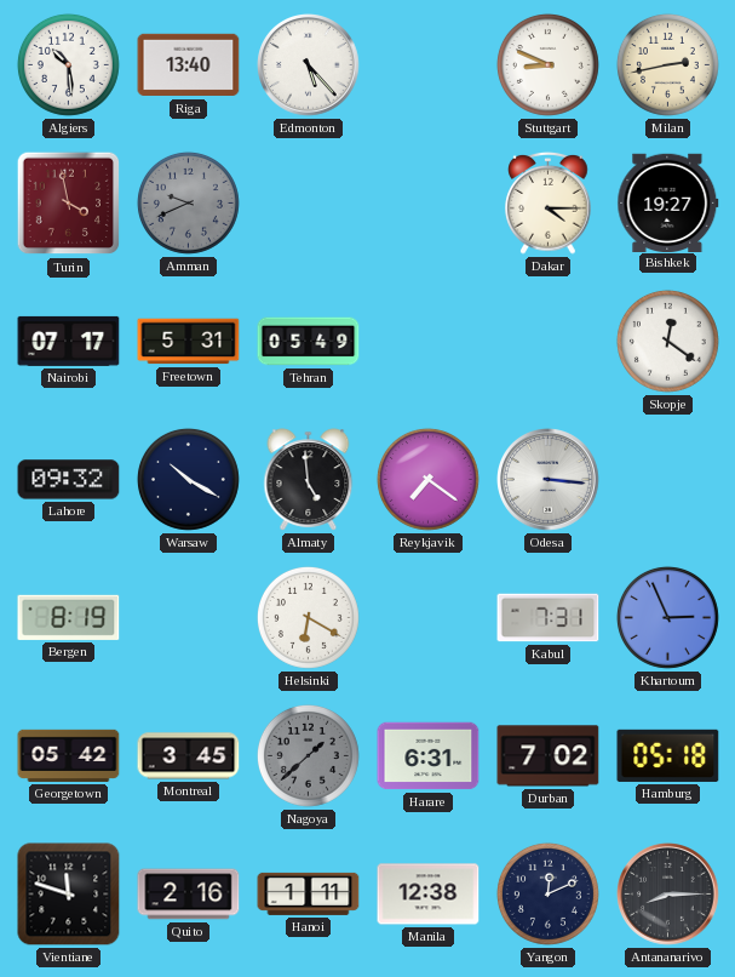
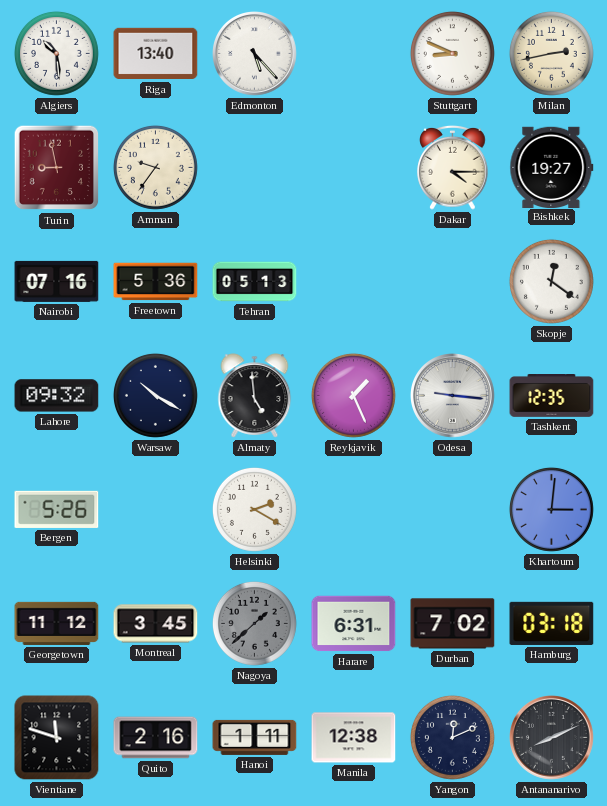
Turin: 3:58 -> 8:58
Amman: 9:41 -> 9:36
Amman dial: grey -> cream
Nairobi: 07:17 -> 07:16
Freetown: 5:31 -> 5:36
Tehran: 05:49 -> 05:13
Reykjavik: 7:21 -> 1:26
Odesa: 3:16 -> 9:16
Tashkent: none -> 12:35
Bergen: 8:19 -> 5:26
Helsinki: 6:20 -> 2:20
Kabul: 7:31 -> none
Khartoum: 2:56 -> 3:01
Georgetown: 05:42 -> 11:12
Hamburg: 05:18 -> 03:18
Antananarivo: 8:15 -> 8:11
